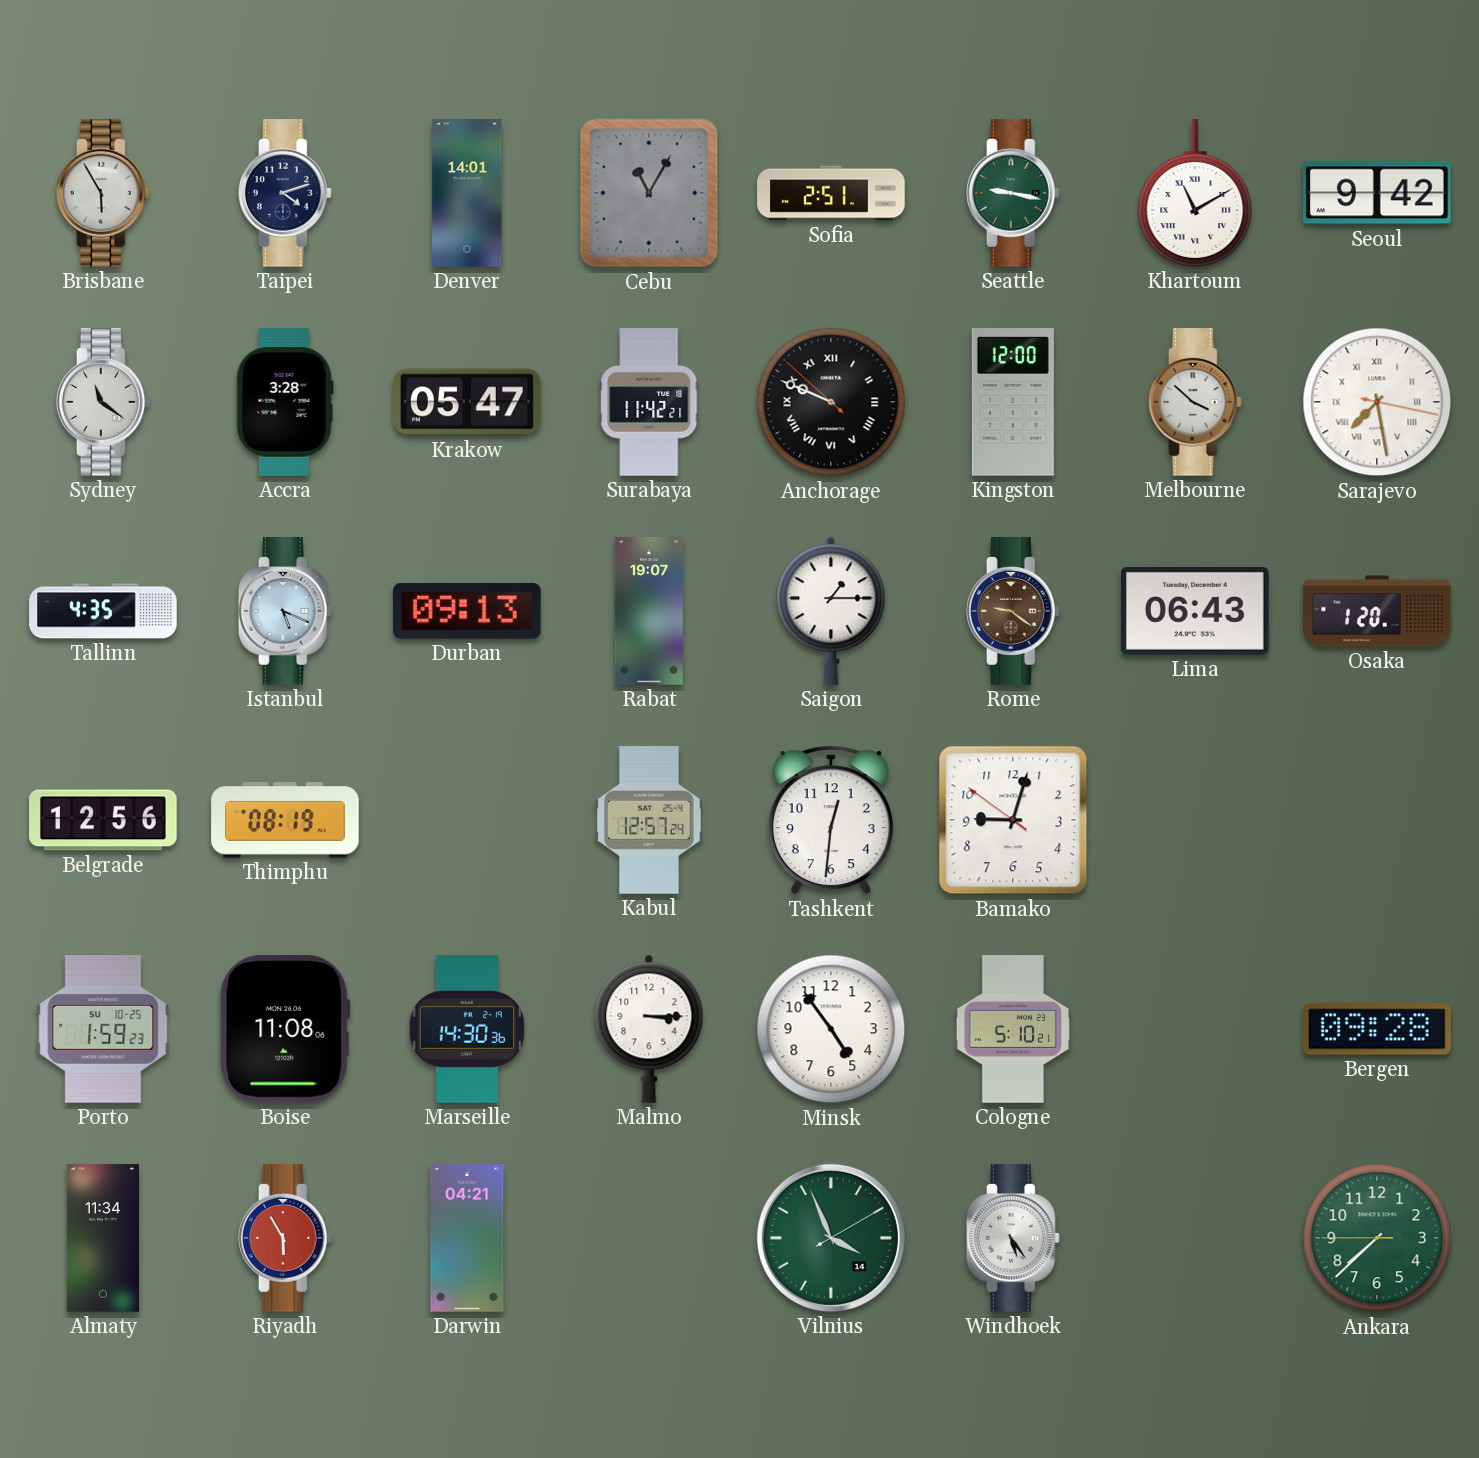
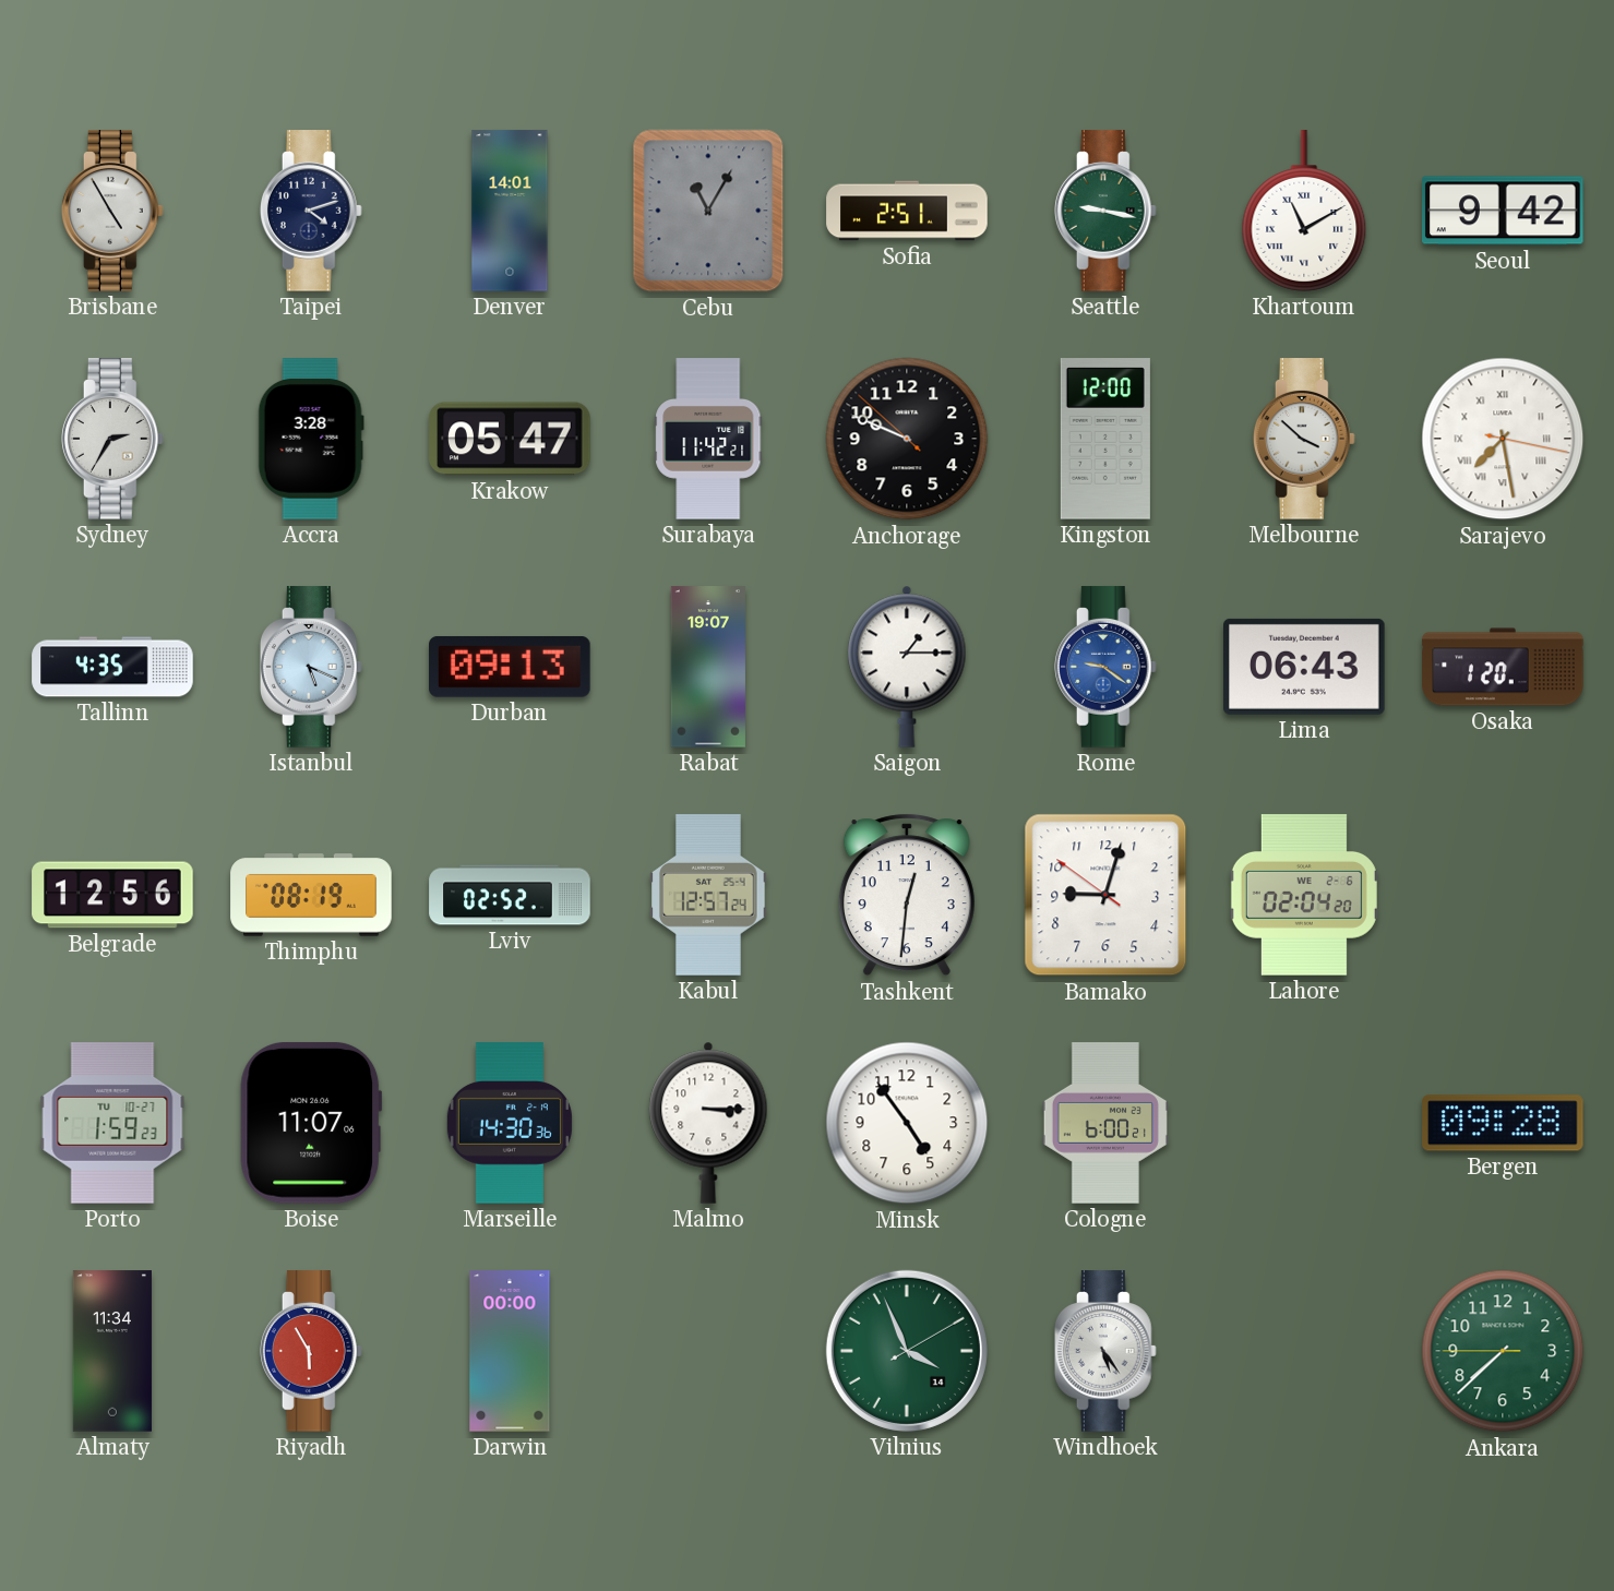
Brisbane: 5:55 -> 4:55
Sydney: 11:21 -> 2:35
Anchorage numerals: Roman -> Arabic
Rome dial: brown -> blue
Lviv: none -> 02:52
Lahore: none -> 02:04
Porto date: SU 10-25 -> TU 10-27
Boise: 11:08 -> 11:07
Cologne: 5:10 -> 6:00
Darwin: 04:21 -> 00:00
